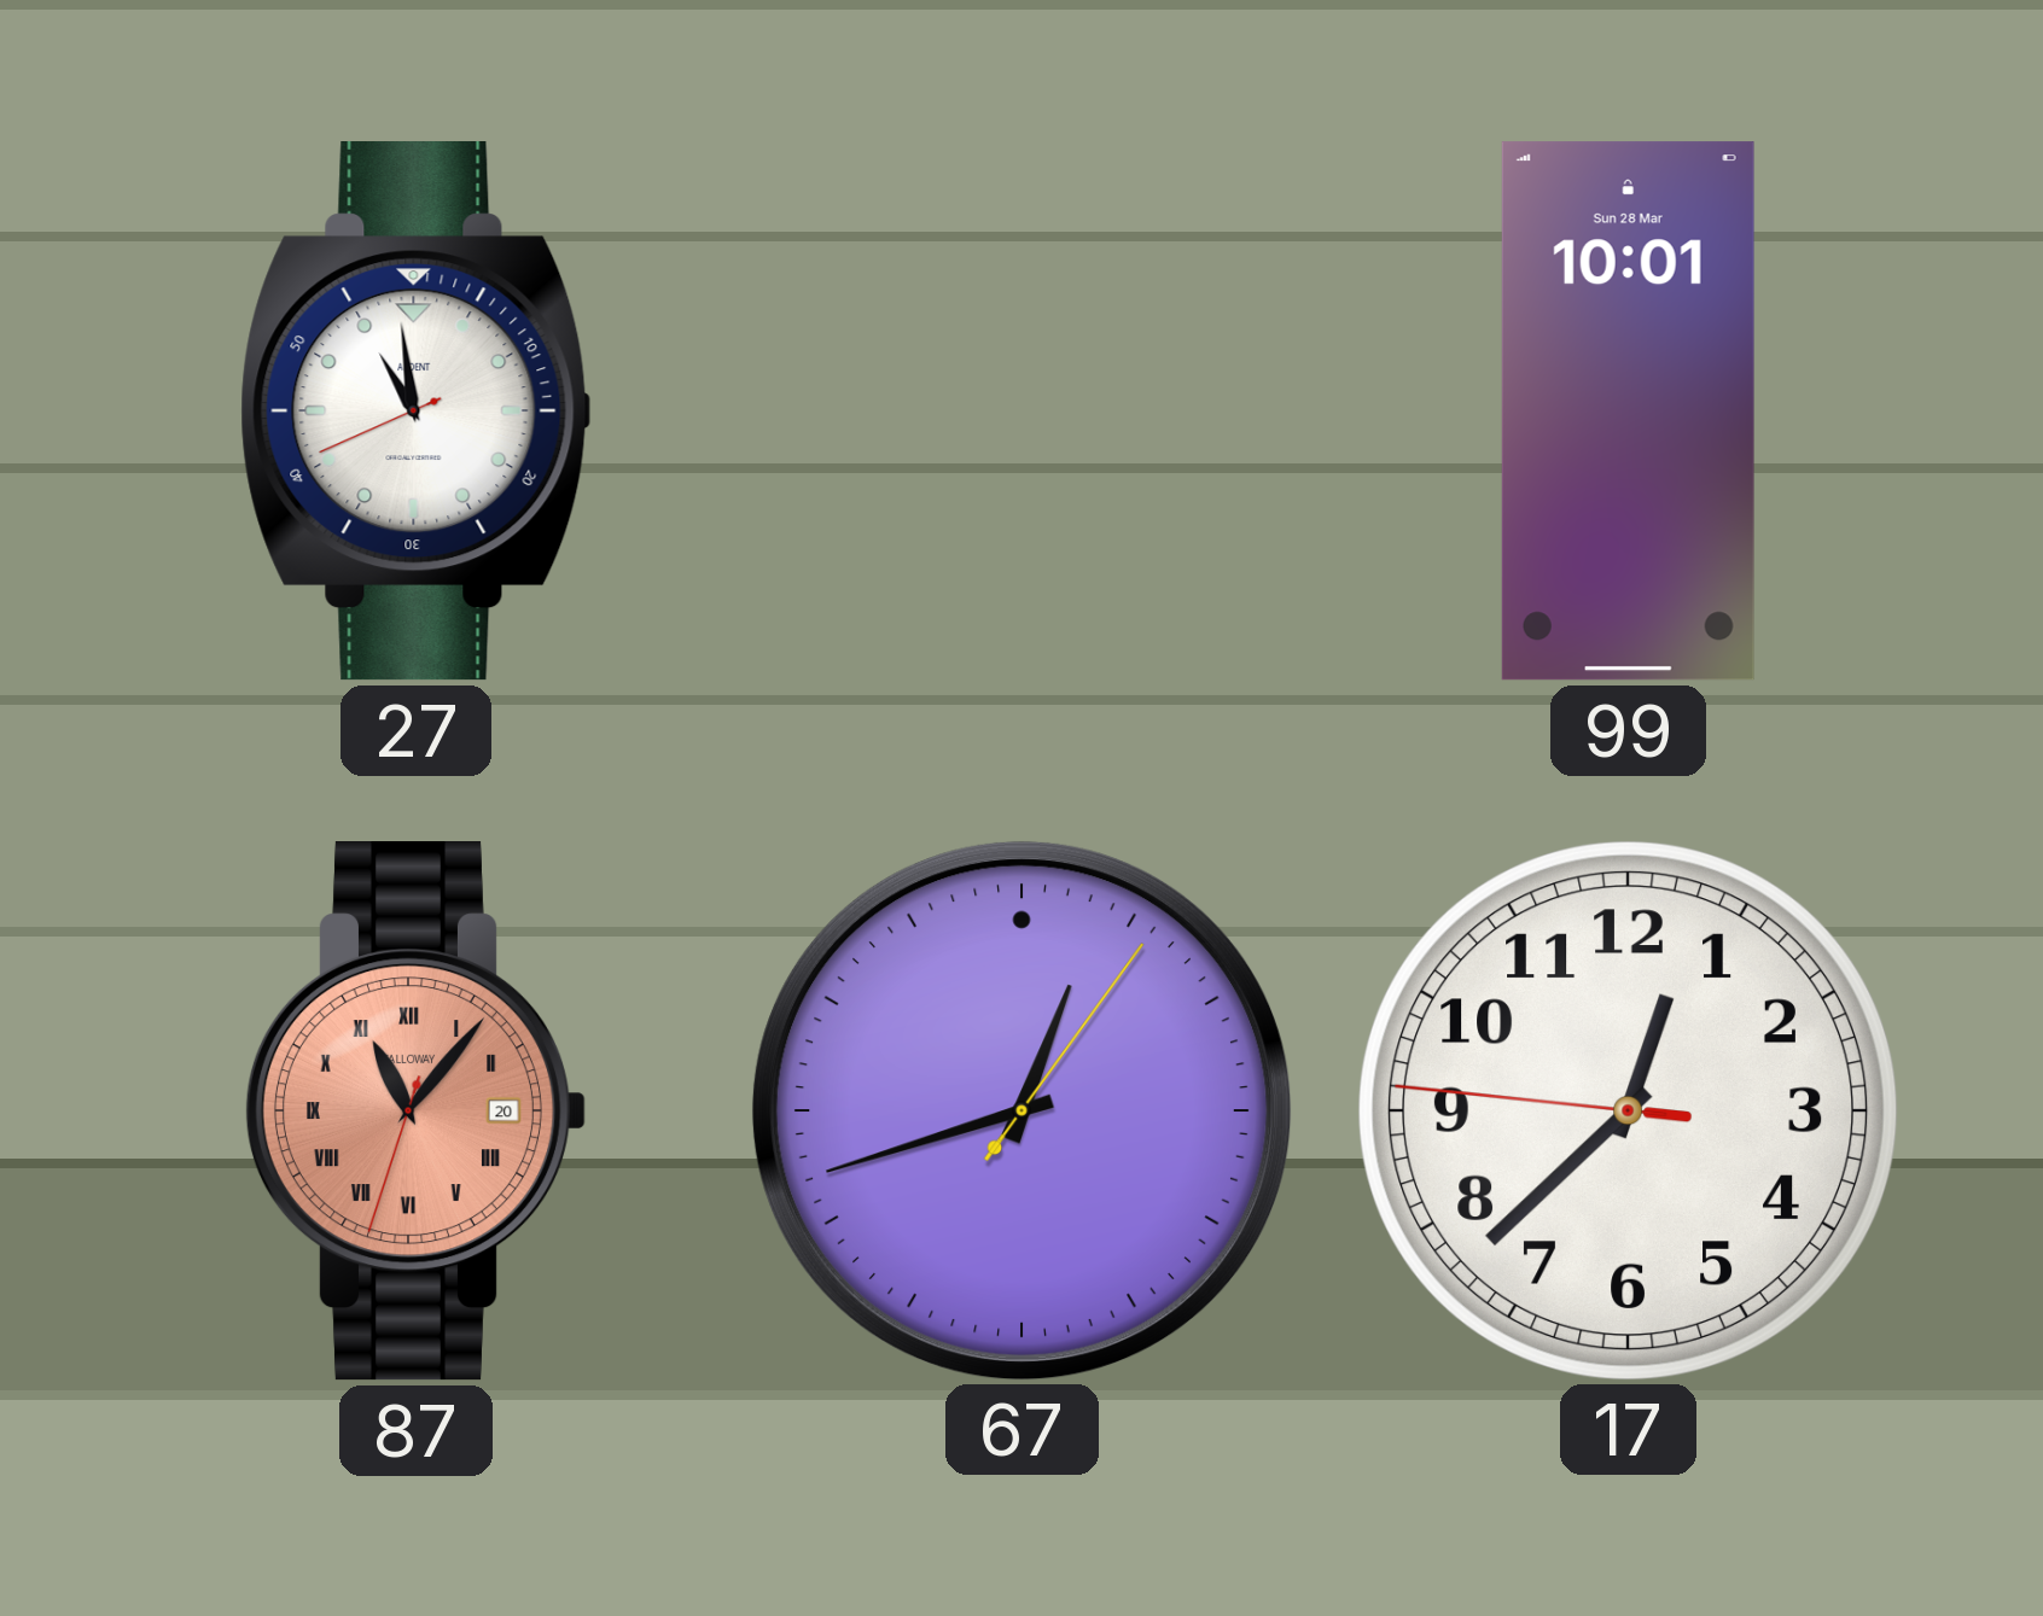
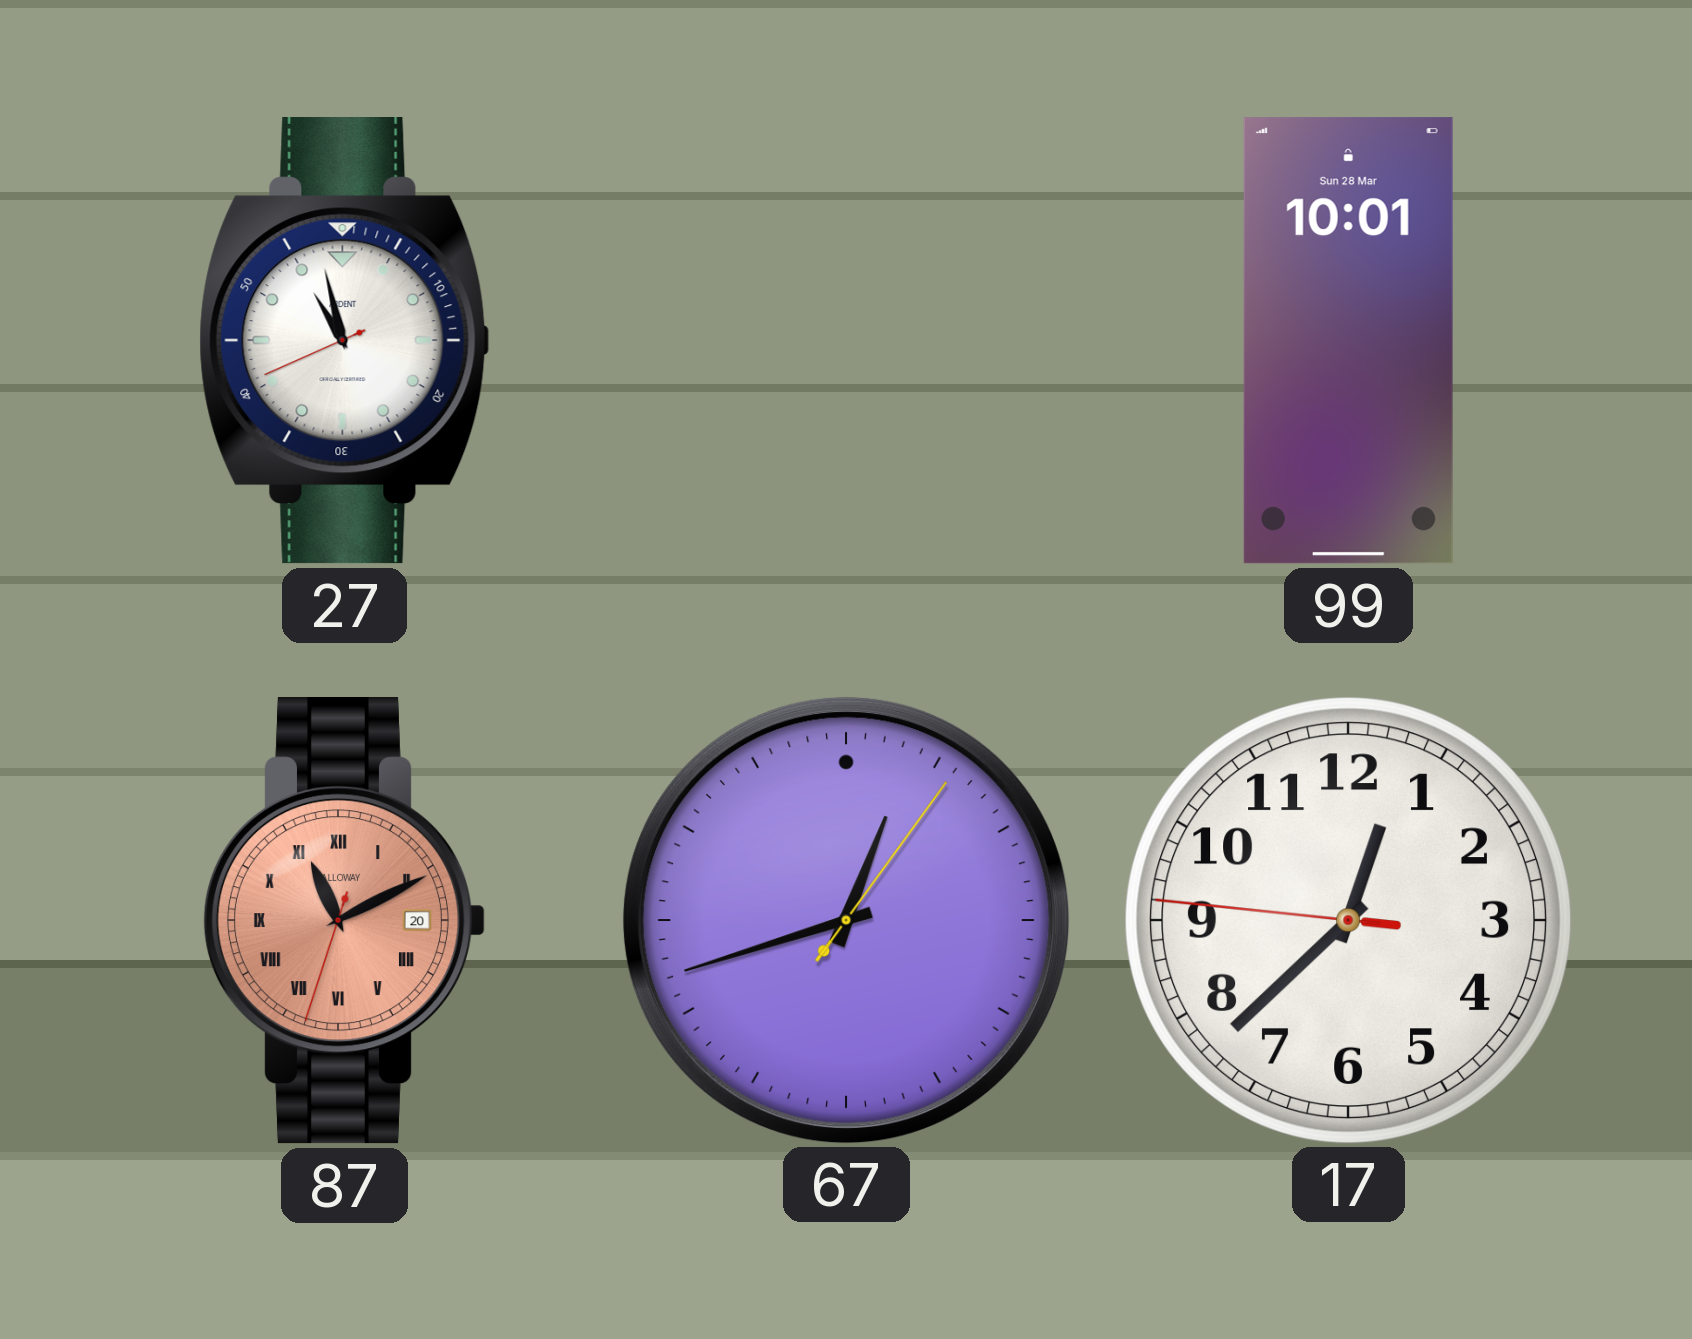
27: 10:58 -> 10:57
87: 11:06 -> 11:10
